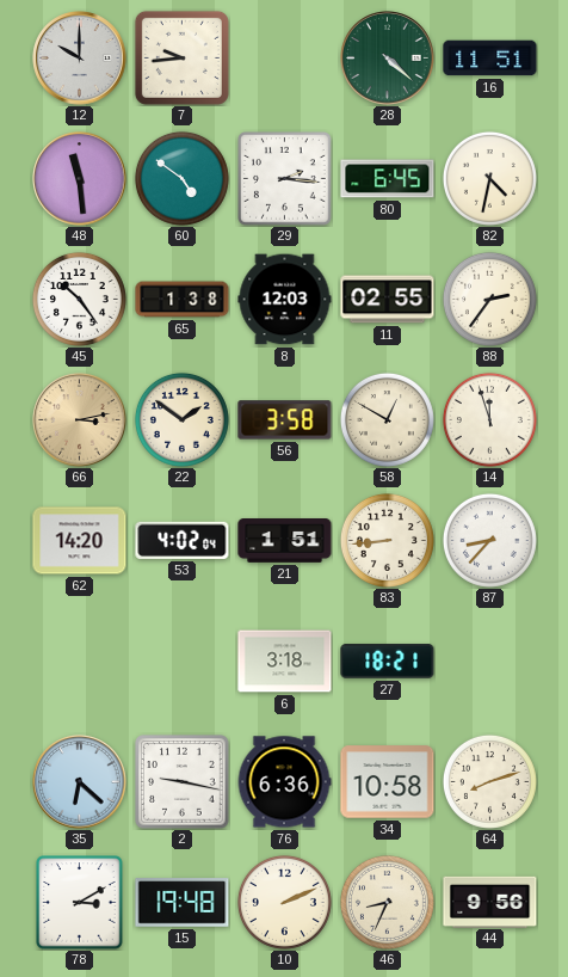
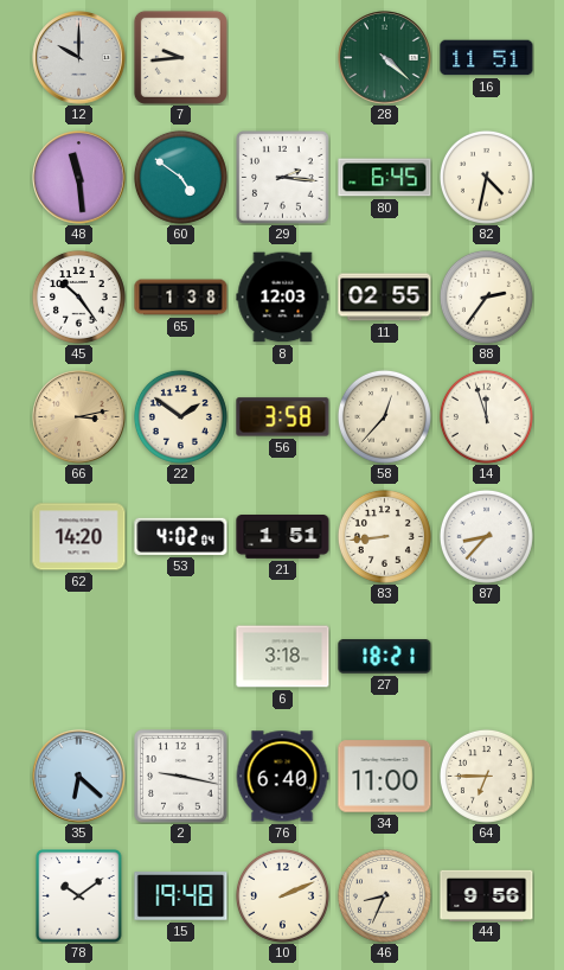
58: 12:50 -> 12:37
76: 6:36 -> 6:40
34: 10:58 -> 11:00
64: 8:12 -> 6:45
78: 3:10 -> 10:09
